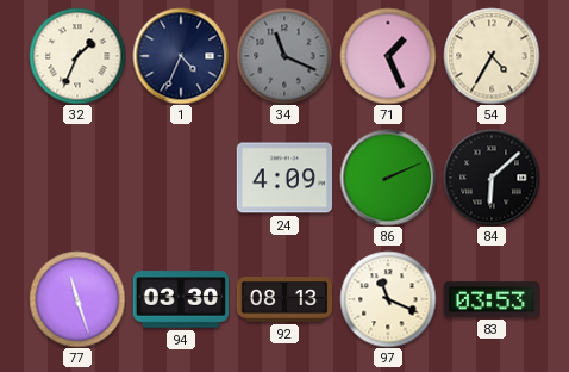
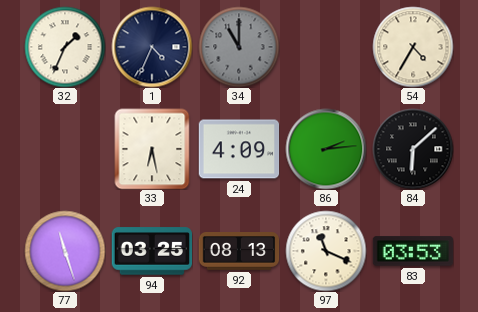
34: 11:19 -> 11:00
71: 1:26 -> none
33: none -> 6:28
86: 2:11 -> 2:14
94: 03:30 -> 03:25
